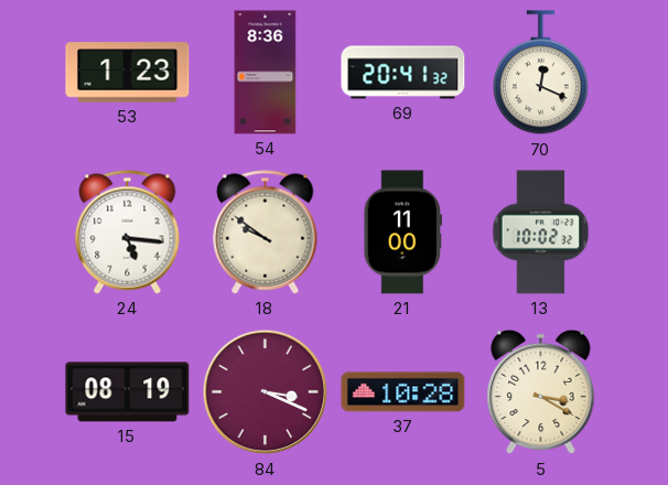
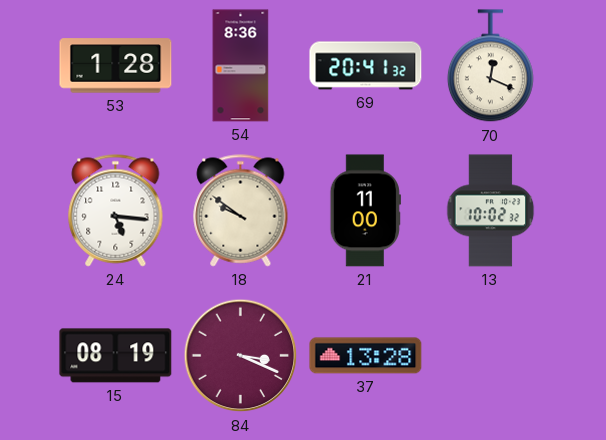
53: 1:23 -> 1:28
37: 10:28 -> 13:28
5: 3:20 -> none
